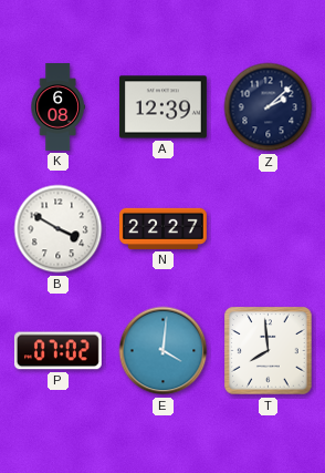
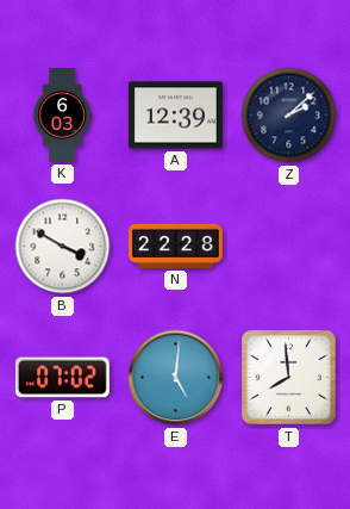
K: 6:08 -> 6:03
N: 22:27 -> 22:28
E: 4:01 -> 5:01
